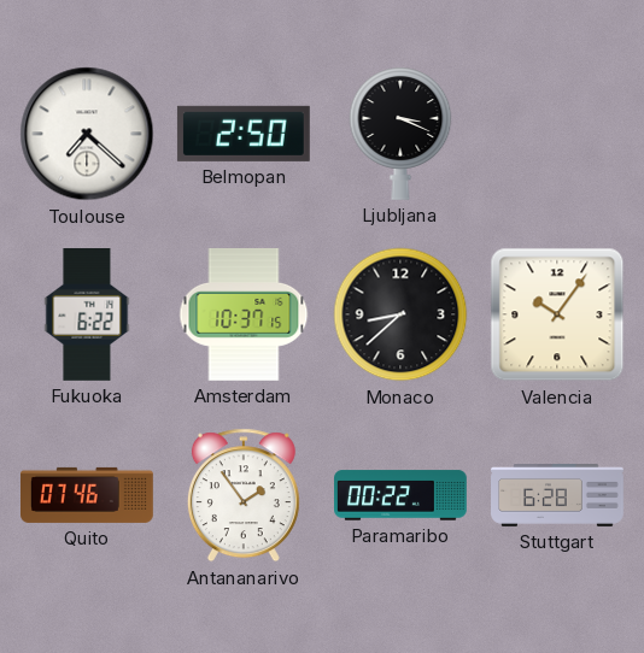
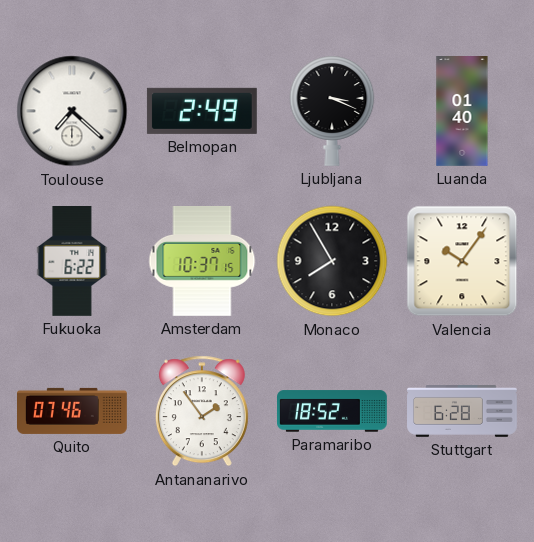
Belmopan: 2:50 -> 2:49
Luanda: none -> 01:40
Monaco: 8:38 -> 7:55
Paramaribo: 00:22 -> 18:52
